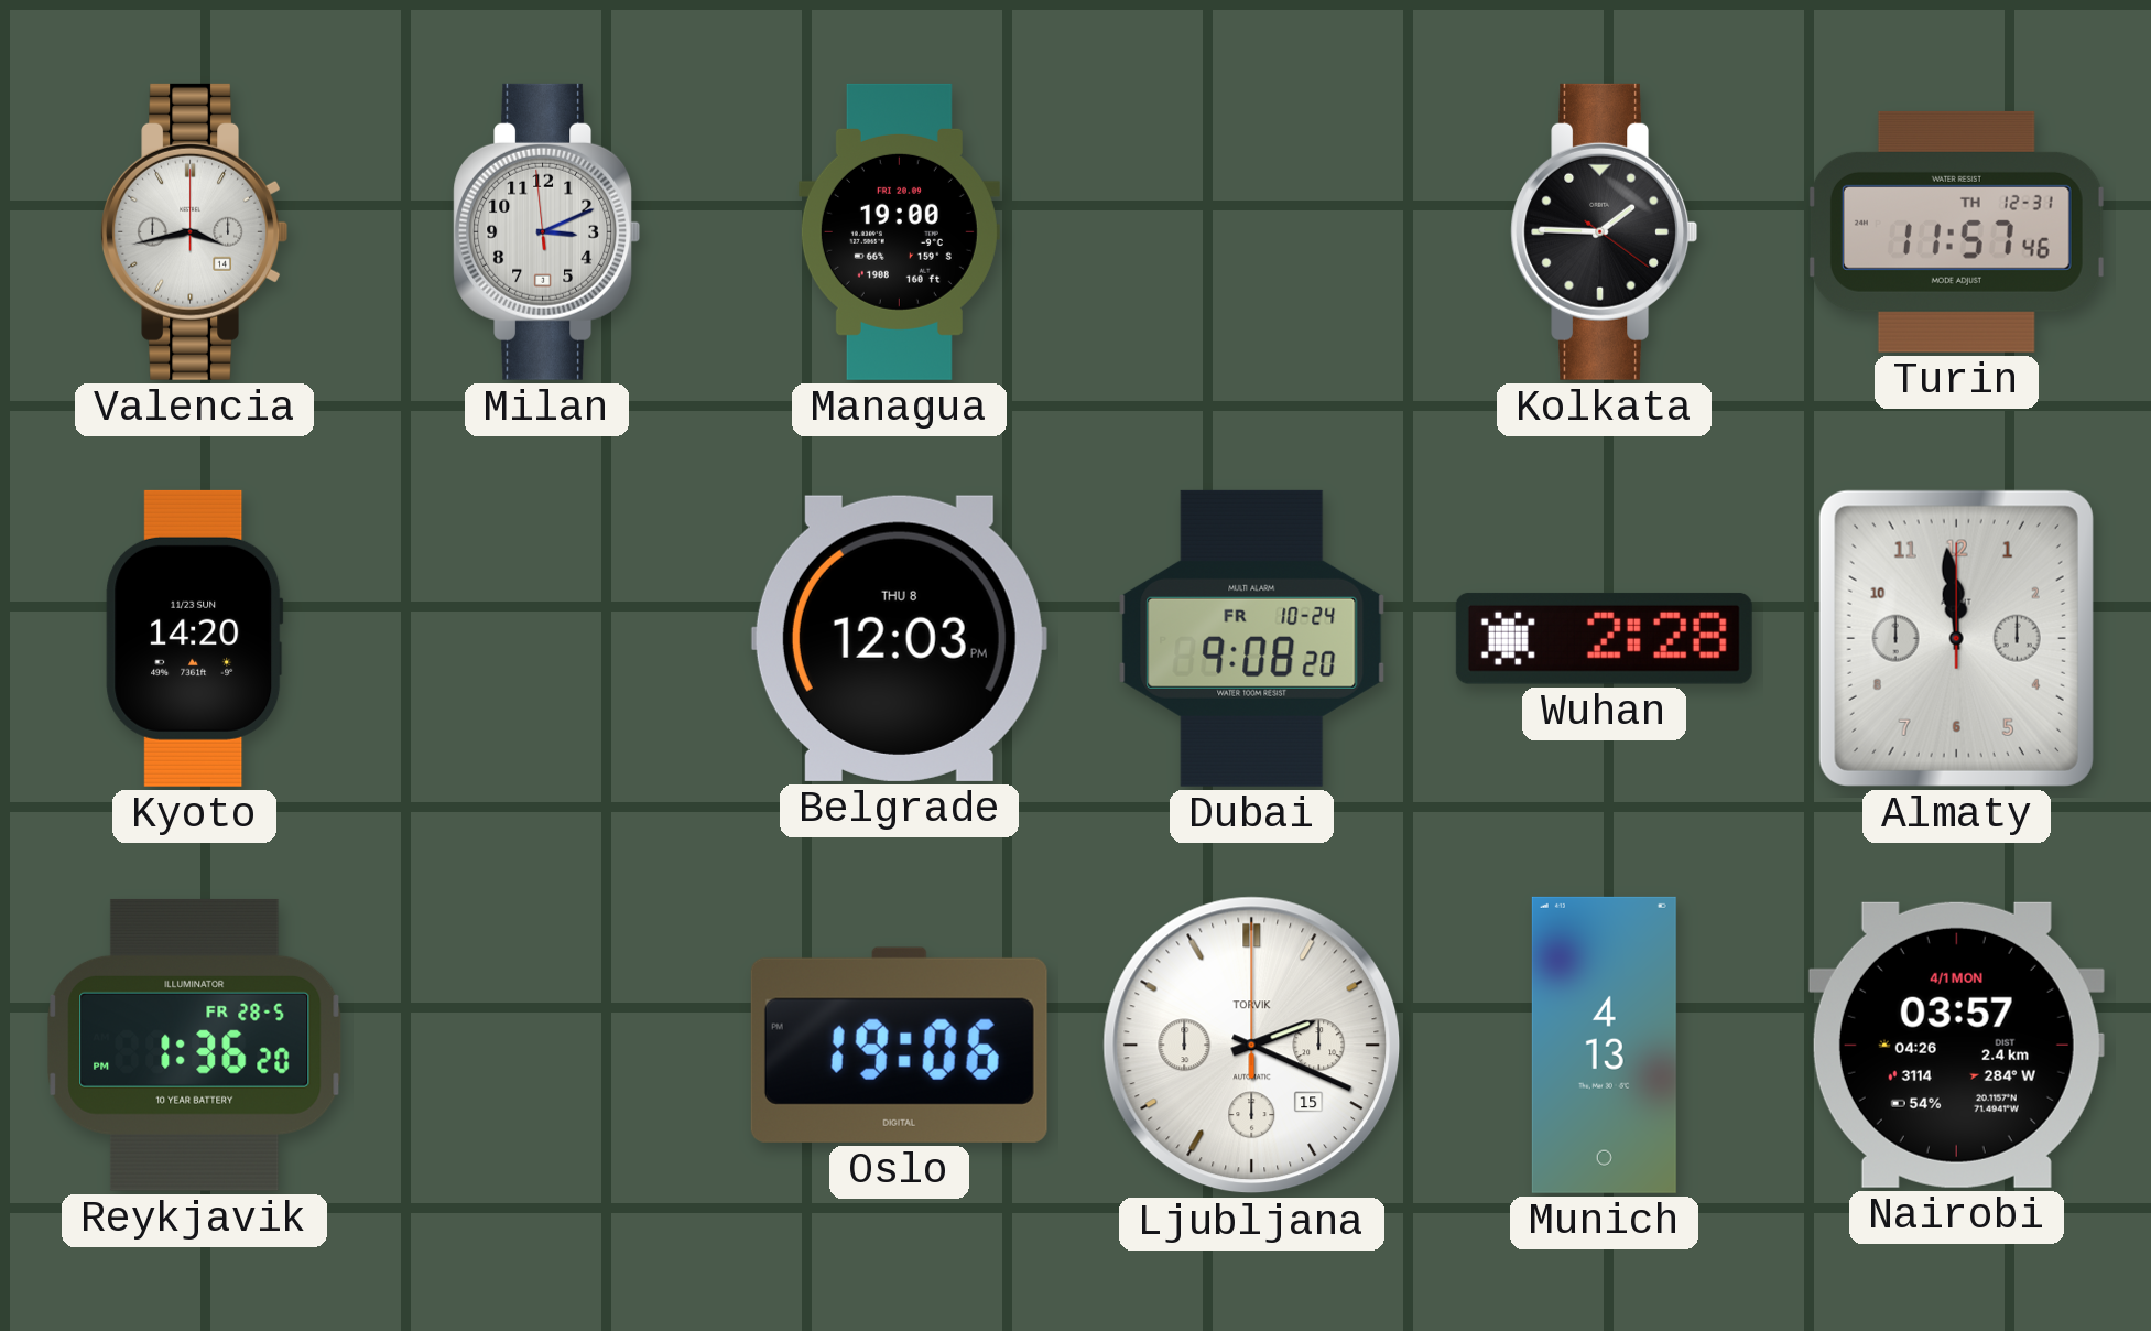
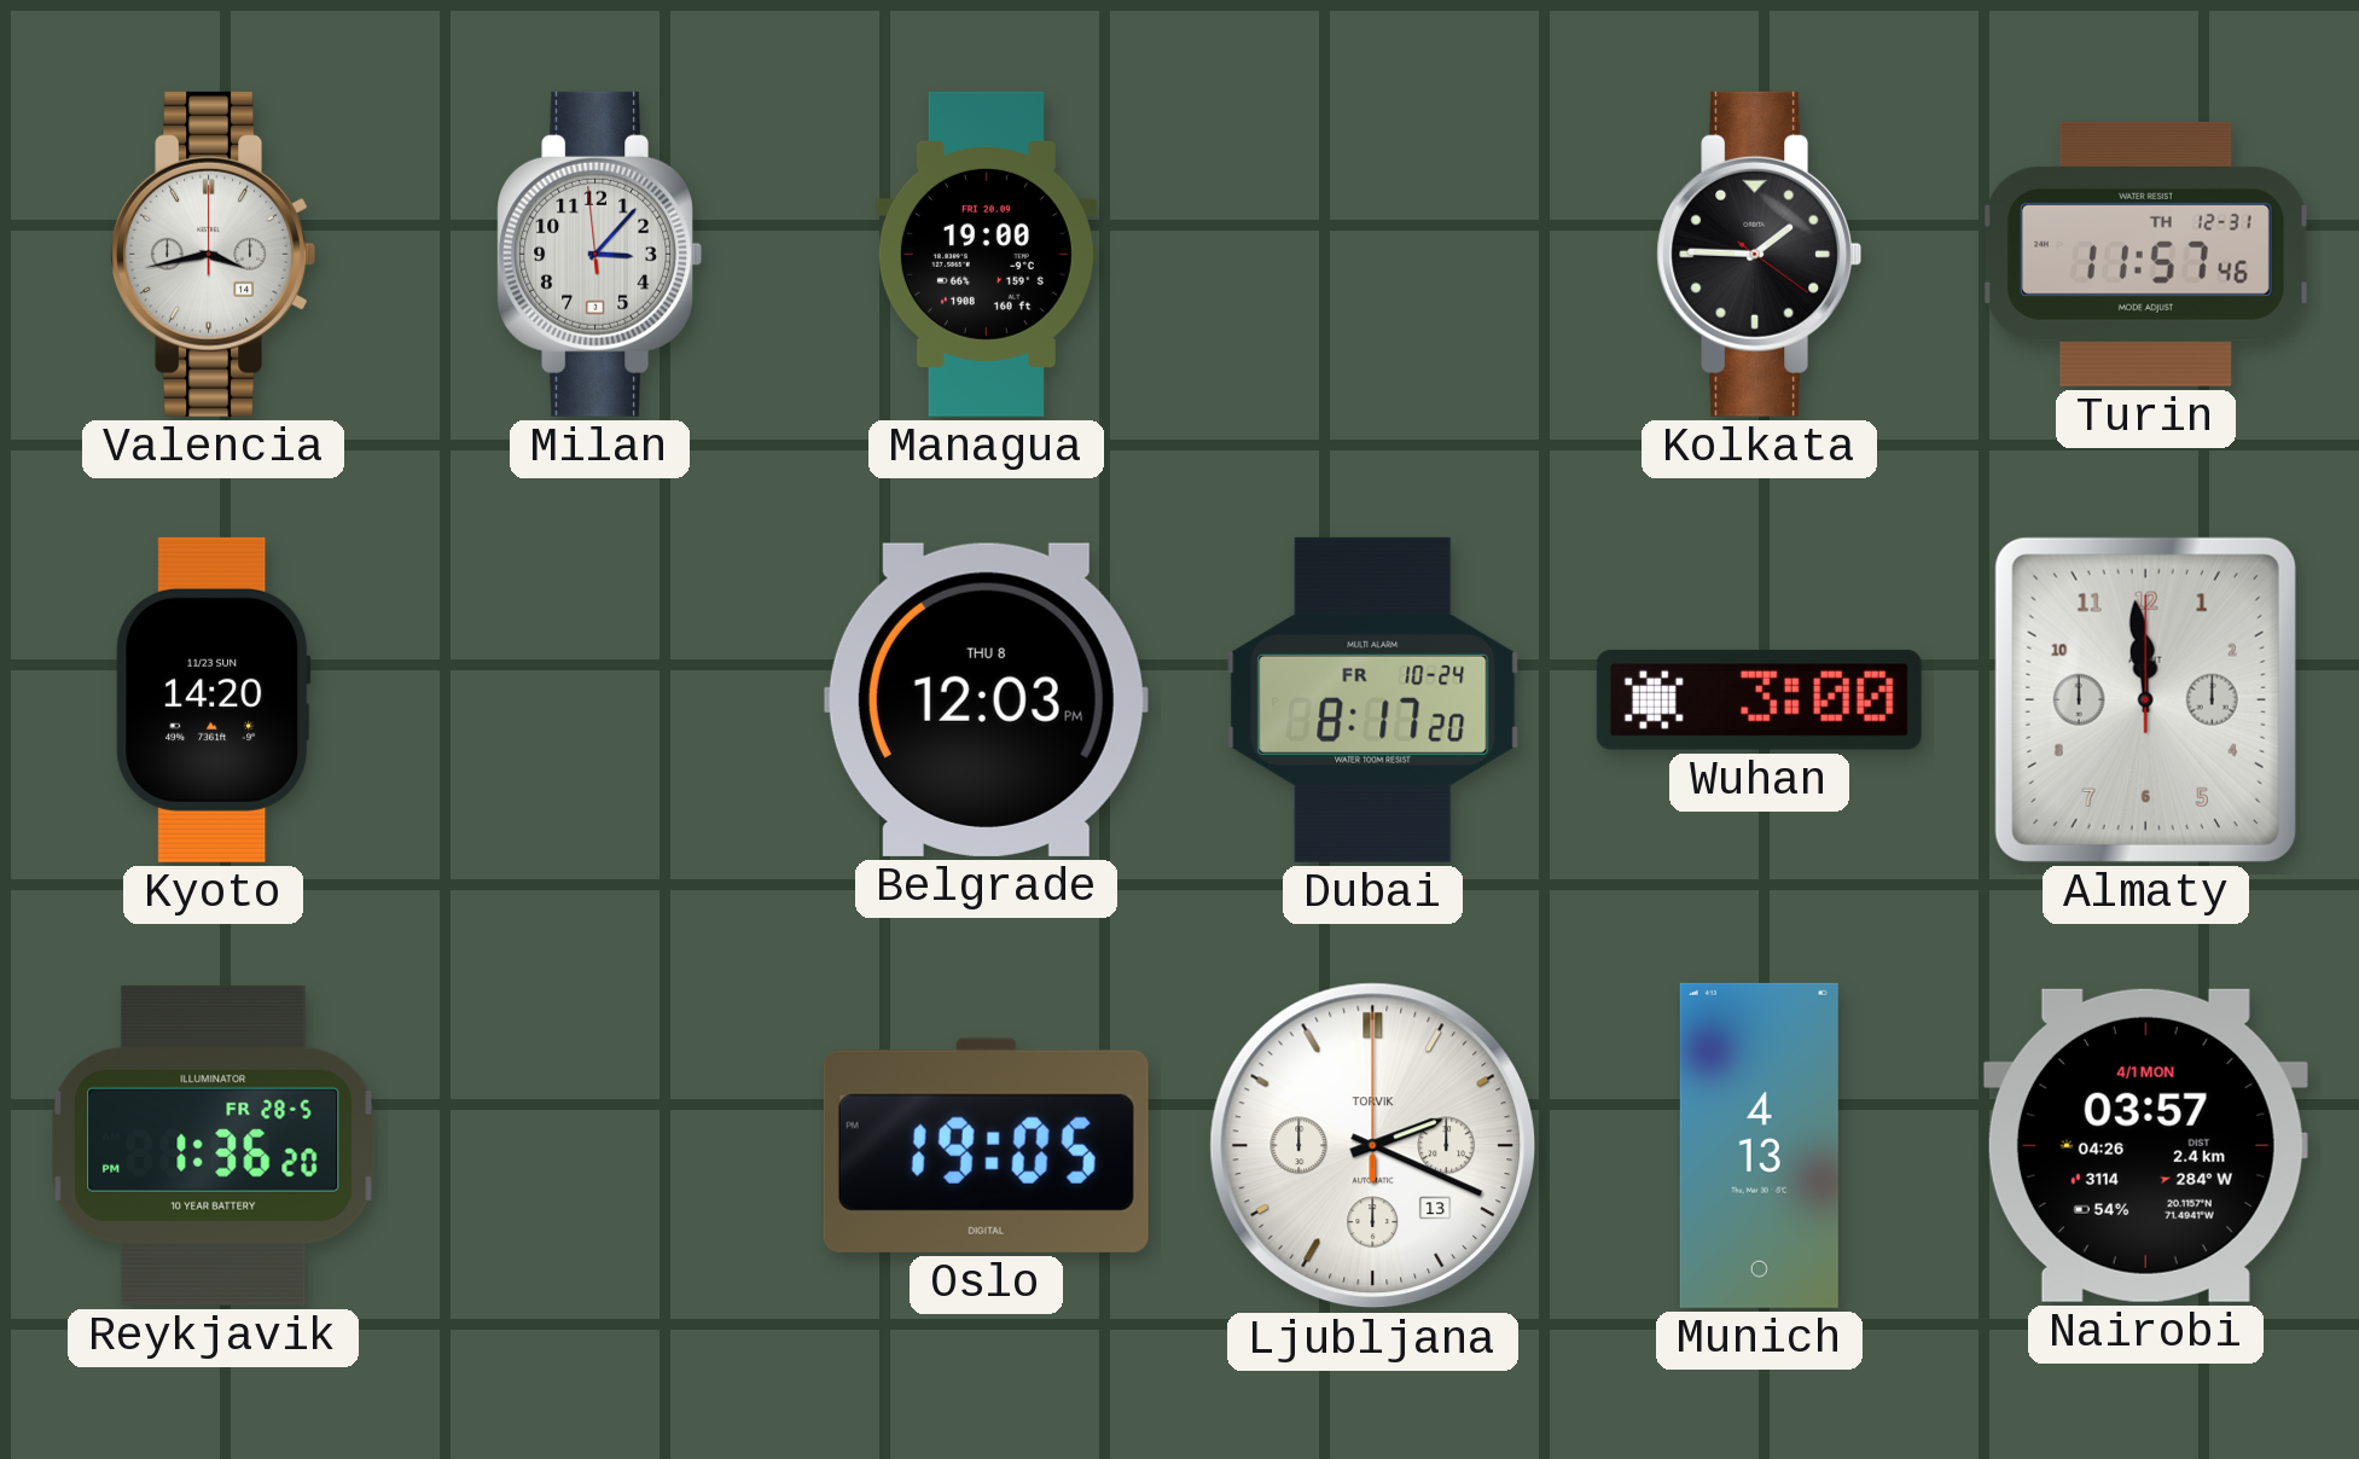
Milan: 3:10 -> 3:06
Dubai: 9:08 -> 8:17
Wuhan: 2:28 -> 3:00
Oslo: 19:06 -> 19:05
Ljubljana date: 15 -> 13
